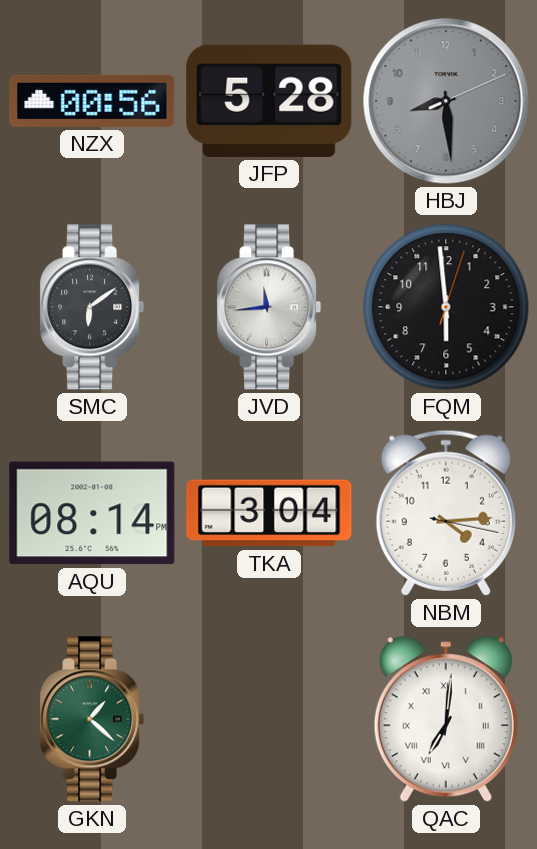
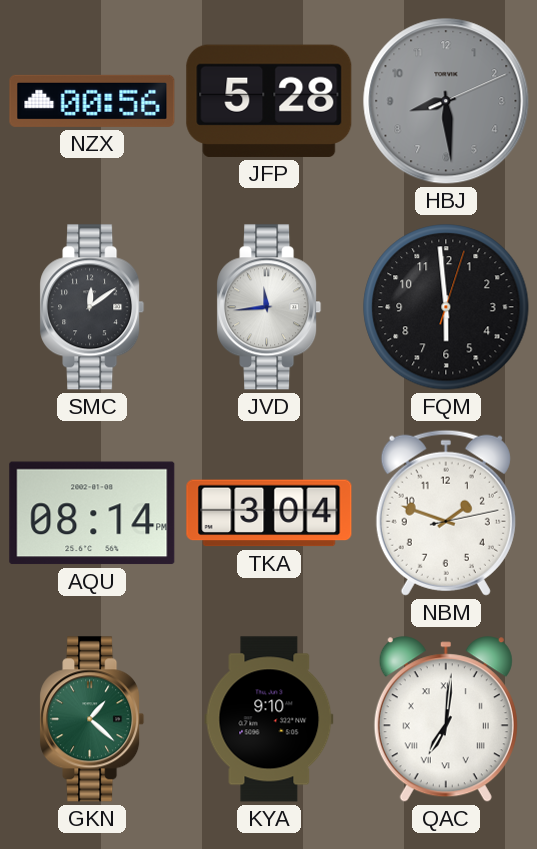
SMC: 6:09 -> 12:09
NBM: 4:14 -> 1:48
KYA: none -> 9:10
